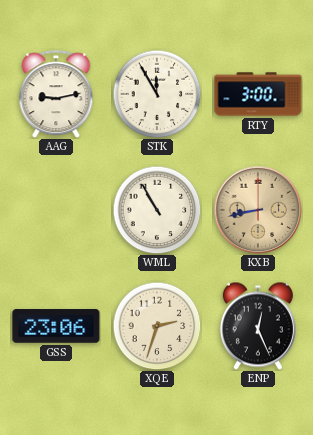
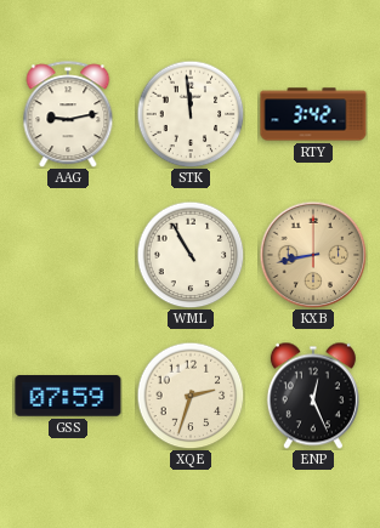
STK: 11:55 -> 11:59
RTY: 3:00 -> 3:42
GSS: 23:06 -> 07:59
